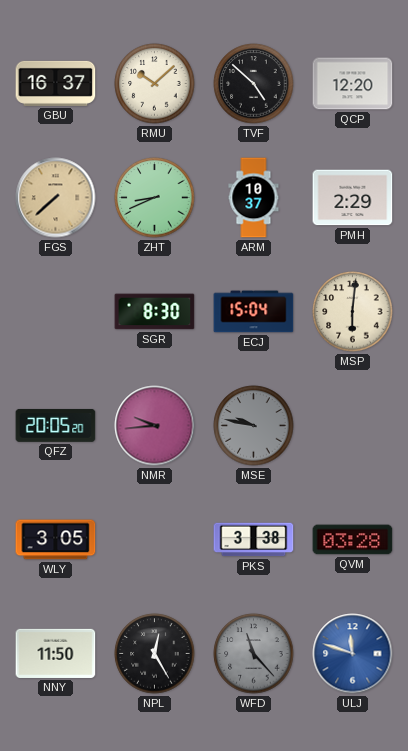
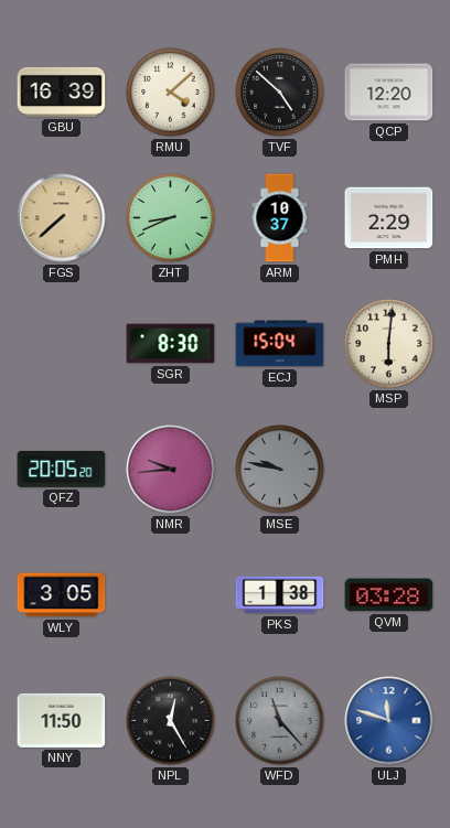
GBU: 16:37 -> 16:39
RMU: 10:08 -> 4:08
PKS: 3:38 -> 1:38
